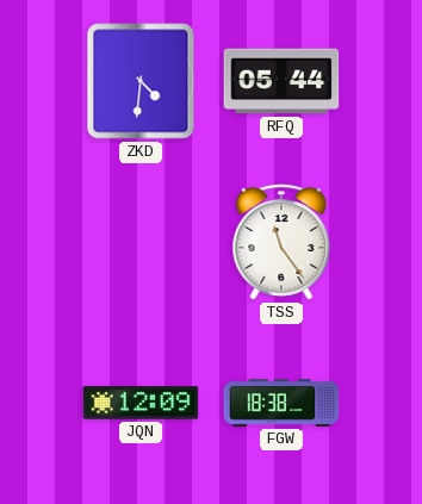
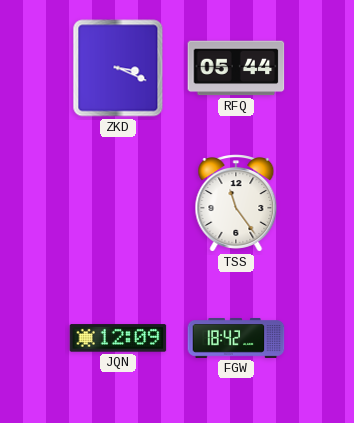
ZKD: 4:31 -> 3:19
FGW: 18:38 -> 18:42
